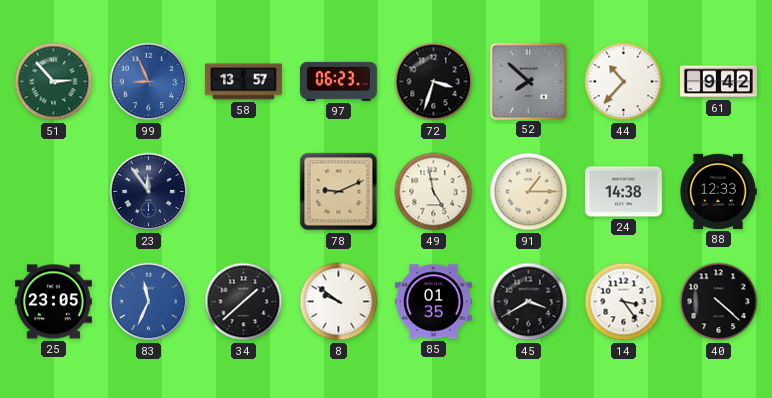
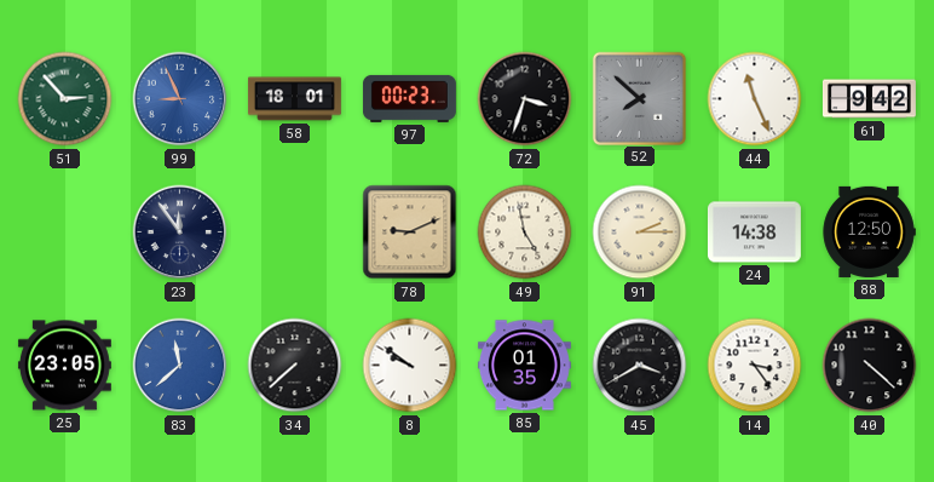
58: 13:57 -> 18:01
97: 06:23 -> 00:23
44: 10:37 -> 11:26
91: 1:15 -> 2:15
88: 12:33 -> 12:50
83: 11:34 -> 11:38
34: 1:38 -> 7:38
